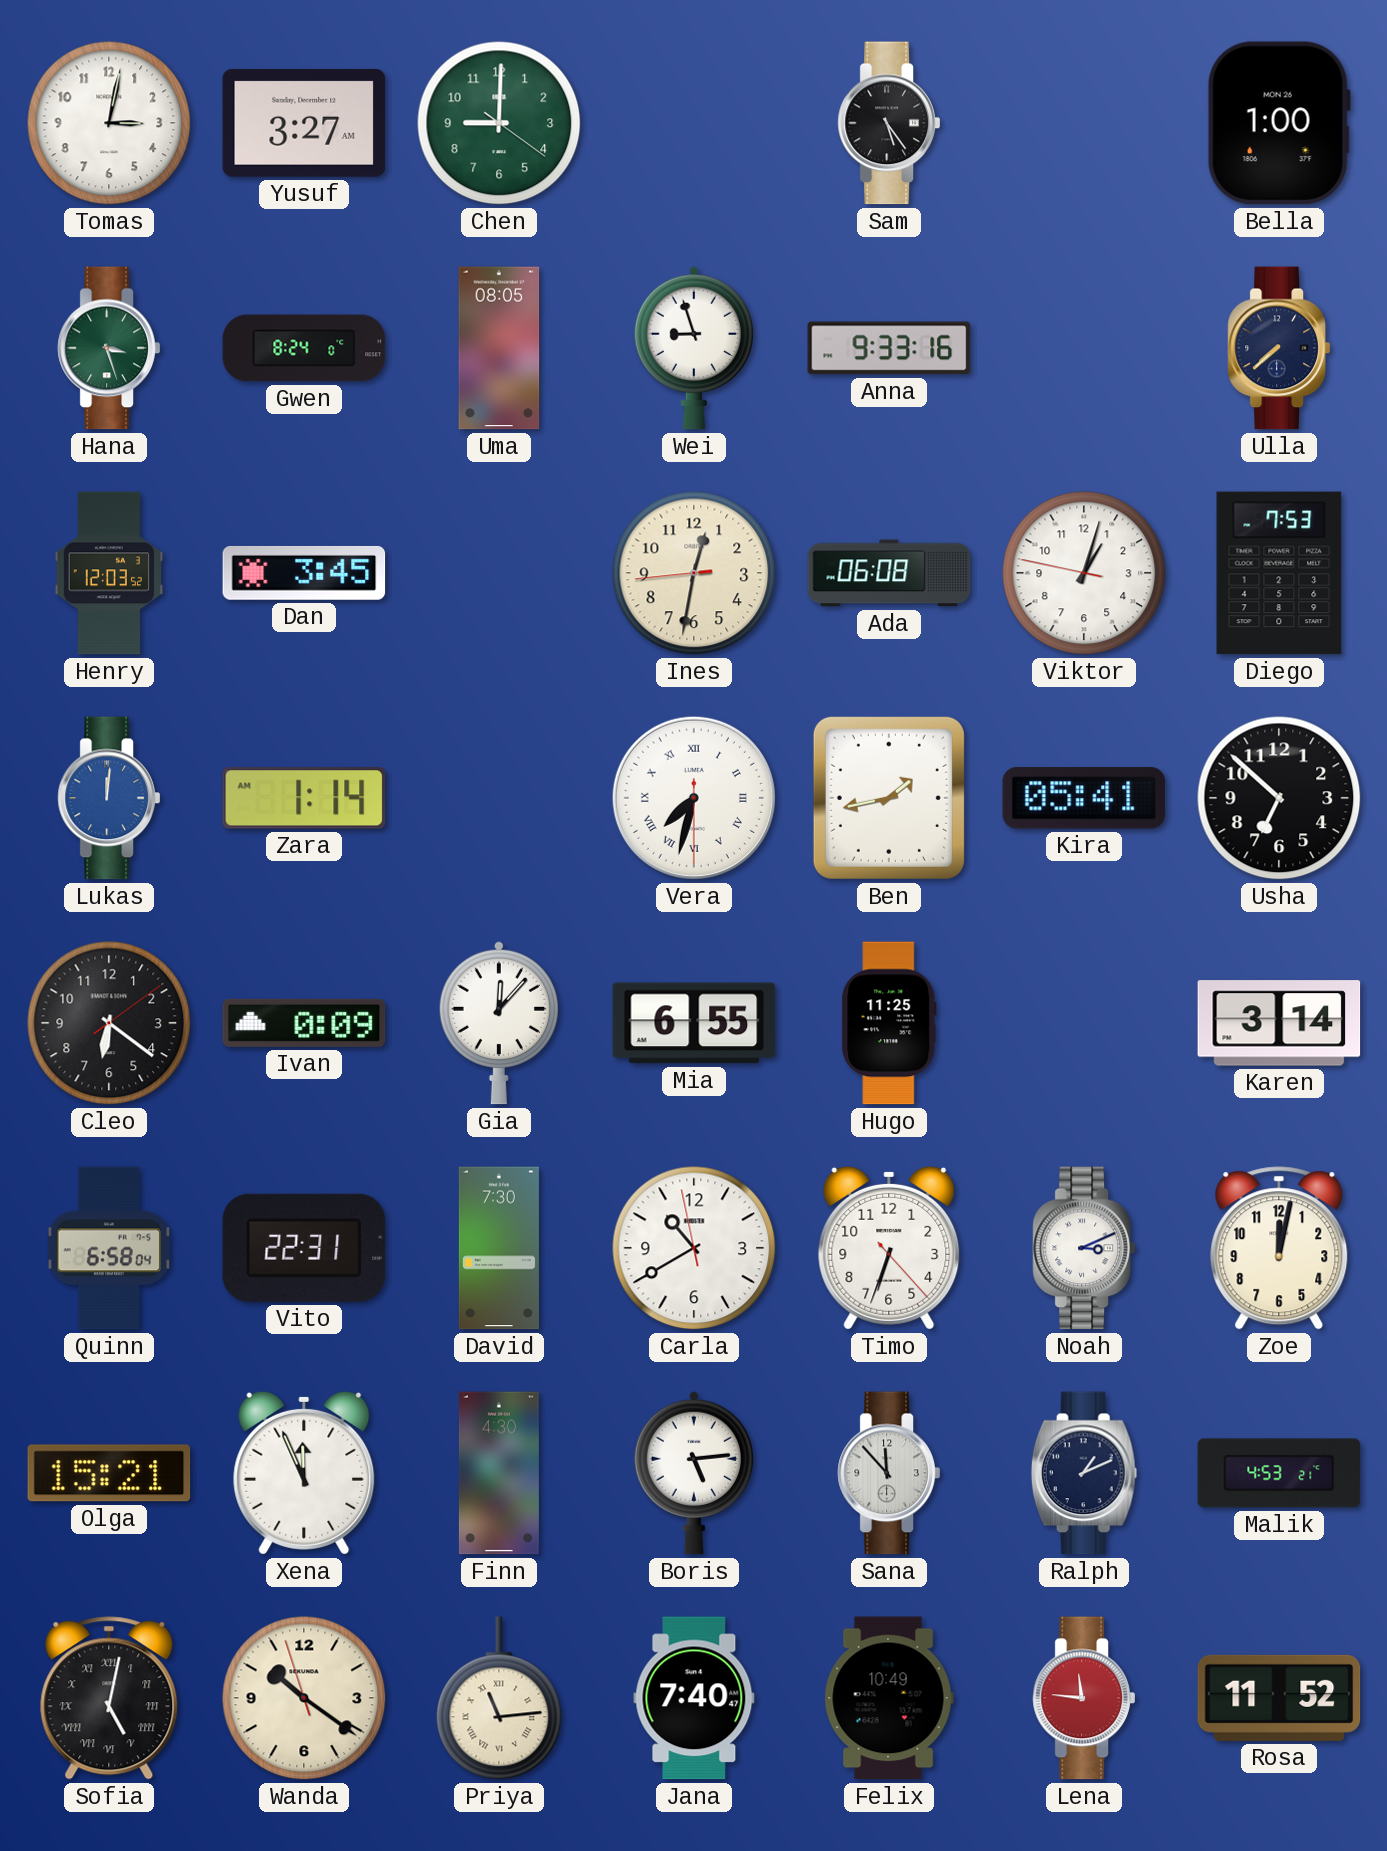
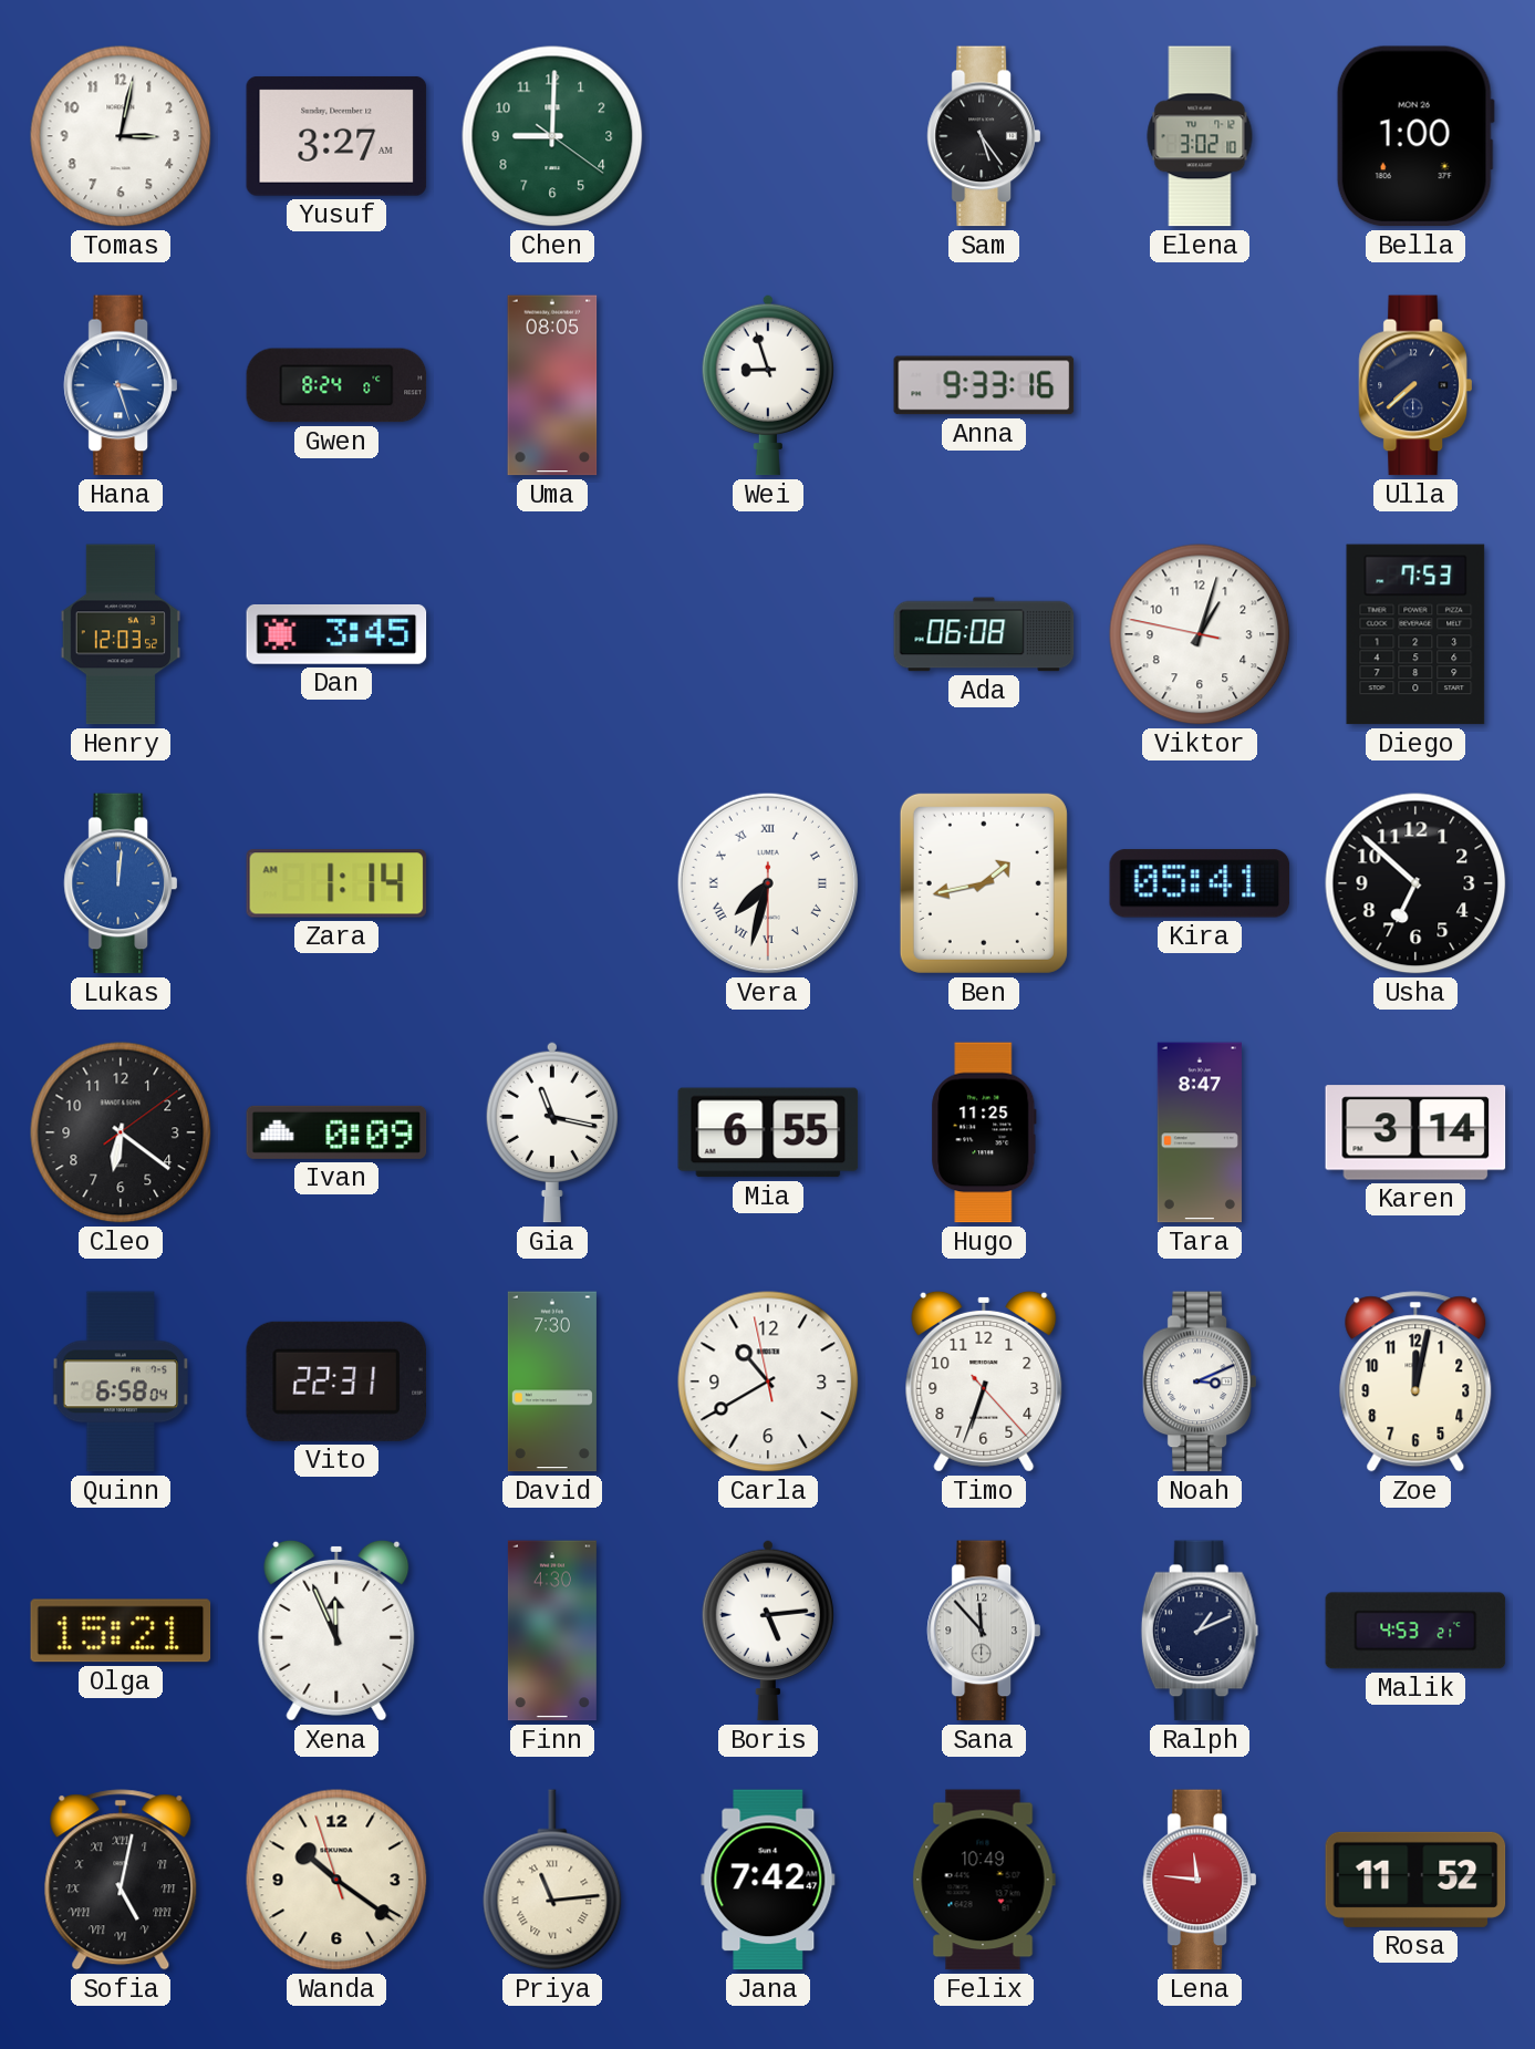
Elena: none -> 3:02
Hana dial: green -> blue
Ines: 12:31 -> none
Gia: 12:07 -> 11:17
Tara: none -> 8:47
Jana: 7:40 -> 7:42
